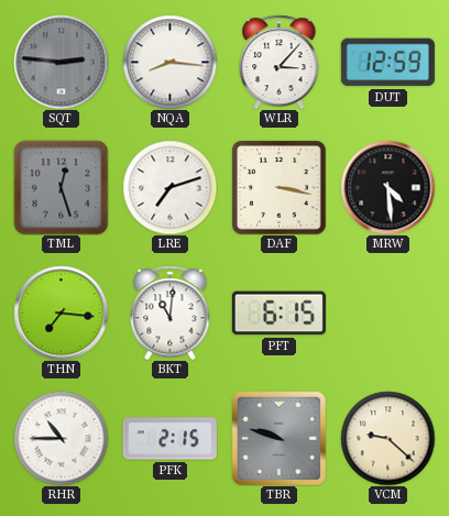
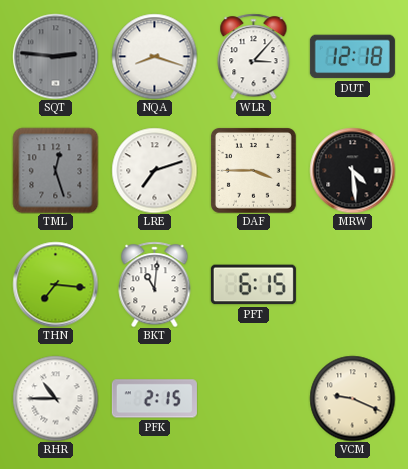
NQA: 8:16 -> 8:18
DUT: 12:59 -> 12:18
DAF: 3:17 -> 3:45
TBR: 9:48 -> none
VCM: 9:22 -> 9:19
